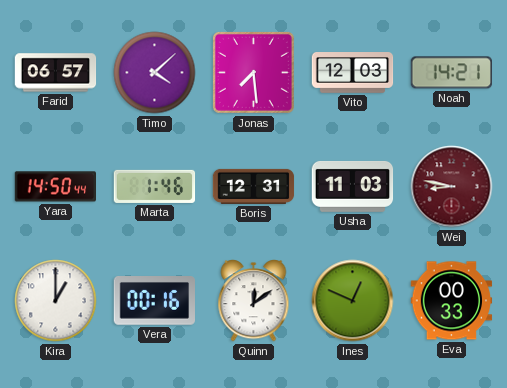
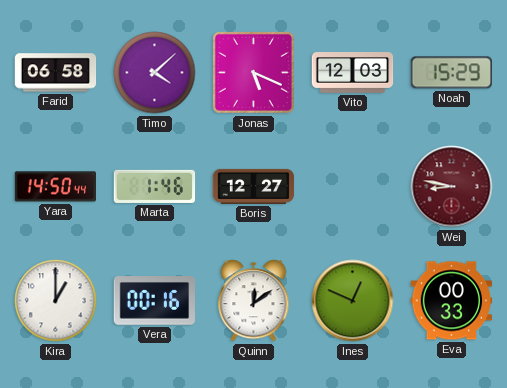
Farid: 06:57 -> 06:58
Jonas: 7:29 -> 5:19
Noah: 14:21 -> 15:29
Boris: 12:31 -> 12:27
Usha: 11:03 -> none
